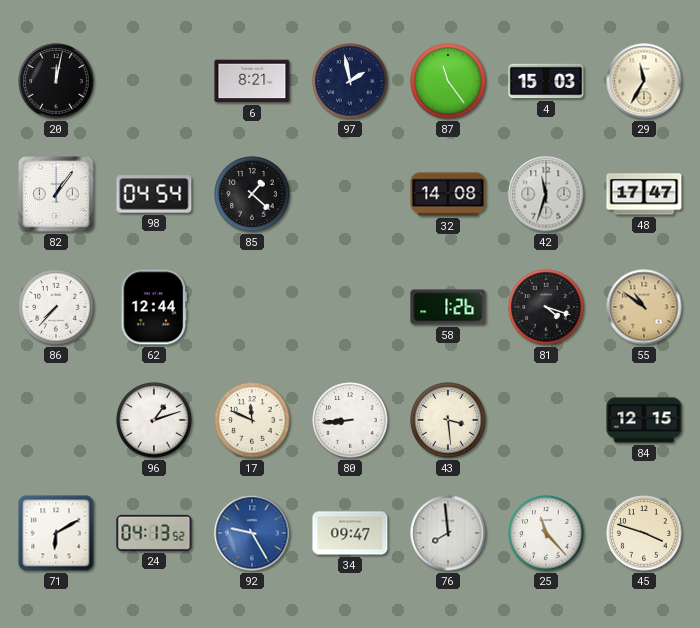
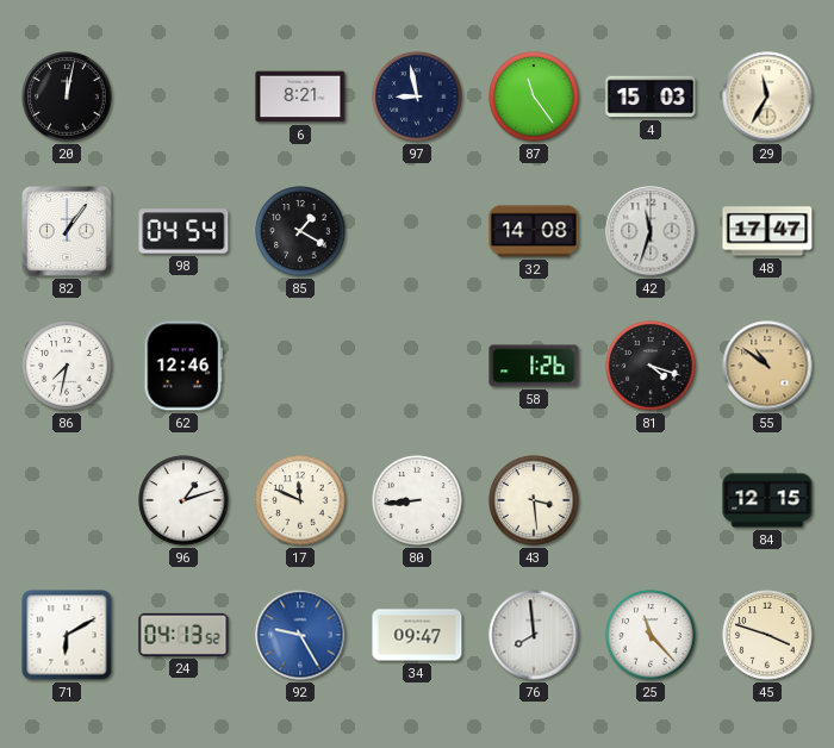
97: 1:58 -> 8:58
85: 1:22 -> 1:20
86: 7:37 -> 7:32
62: 12:44 -> 12:46
